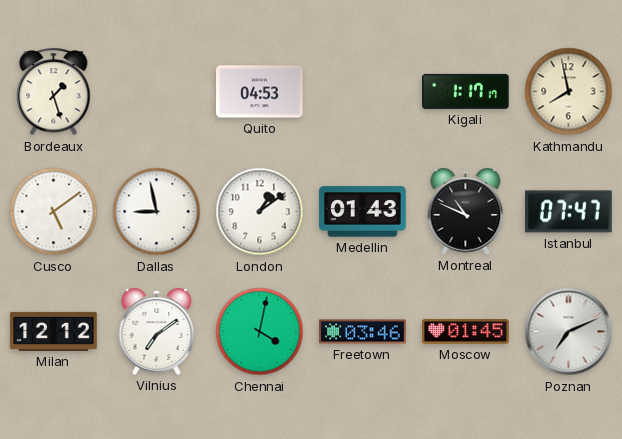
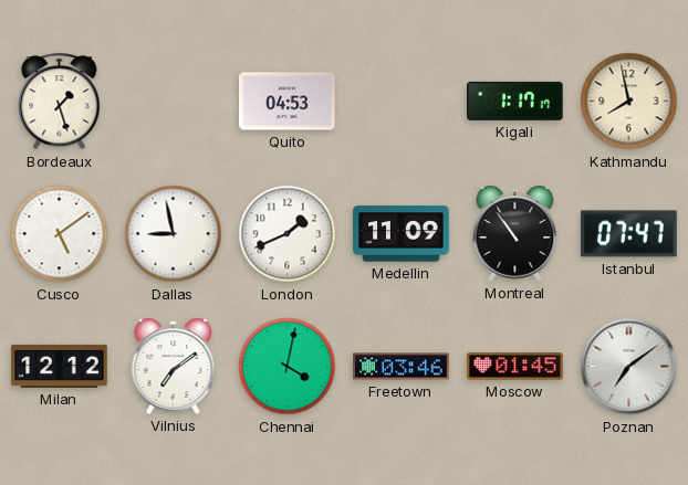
London: 1:09 -> 1:41
Medellin: 01:43 -> 11:09
Montreal: 10:49 -> 10:54
Poznan: 7:11 -> 7:09
